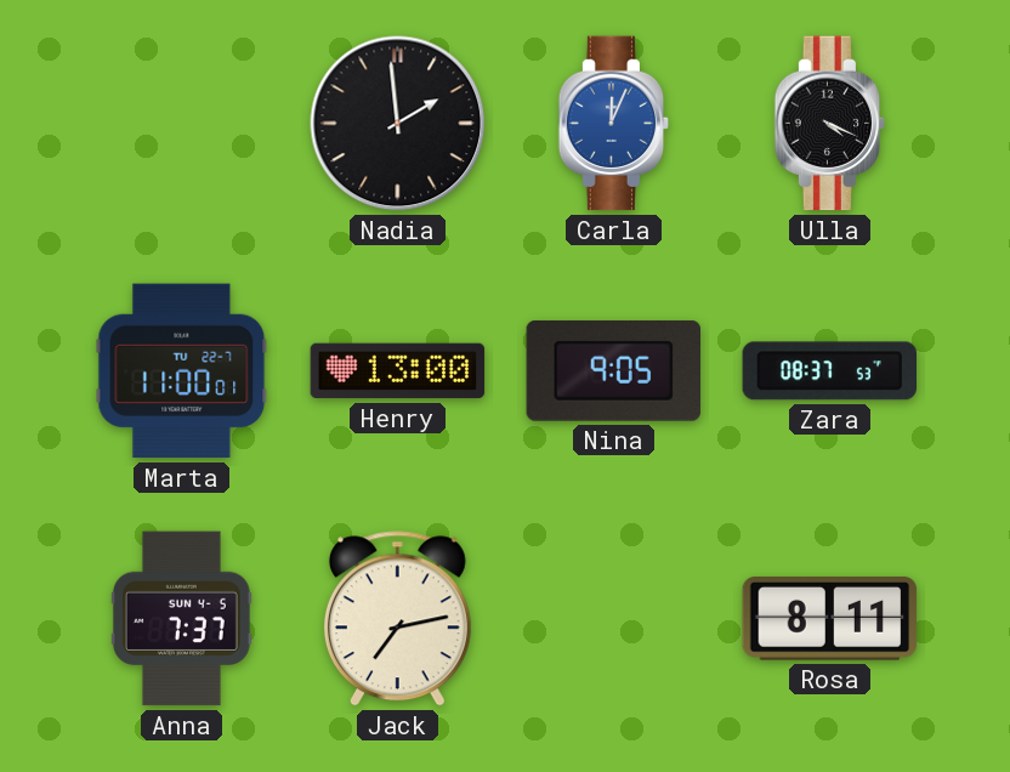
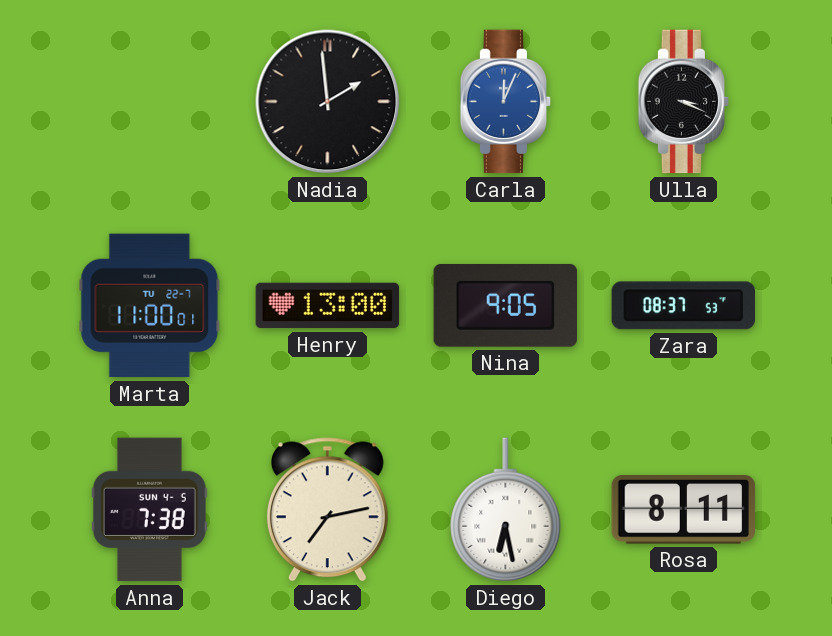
Ulla: 4:19 -> 3:19
Anna: 7:37 -> 7:38
Diego: none -> 6:28
